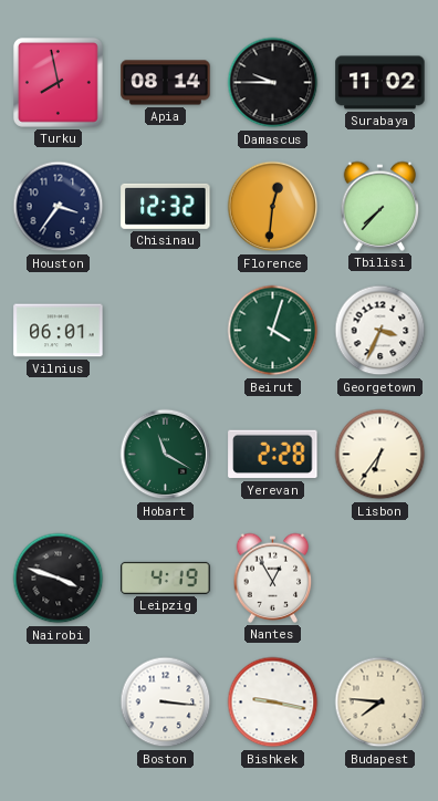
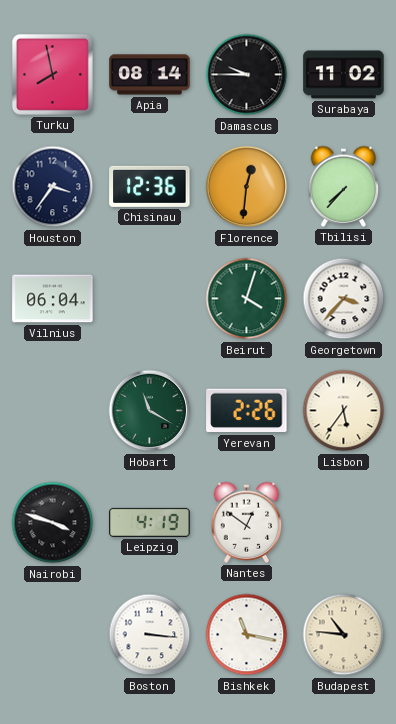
Chisinau: 12:32 -> 12:36
Vilnius: 06:01 -> 06:04
Georgetown: 3:34 -> 3:37
Yerevan: 2:28 -> 2:26
Lisbon: 6:36 -> 5:36
Nantes: 12:55 -> 12:51
Bishkek: 9:17 -> 11:17
Budapest: 7:46 -> 10:46
